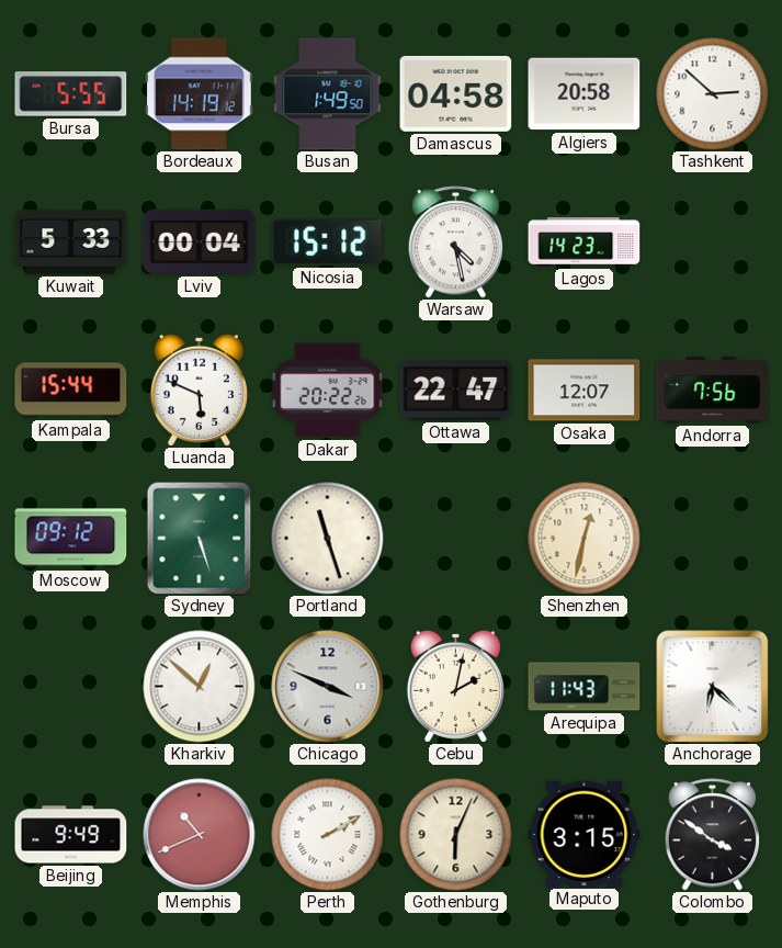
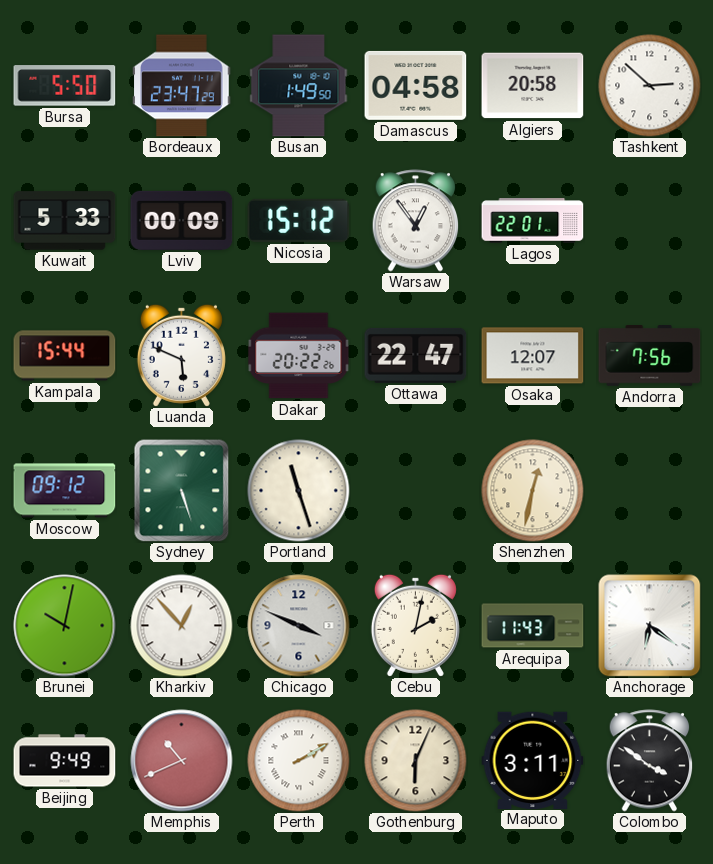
Bursa: 5:55 -> 5:50
Bordeaux: 14:19 -> 23:47
Lviv: 00:04 -> 00:09
Warsaw: 4:28 -> 12:54
Lagos: 14:23 -> 22:01
Brunei: none -> 10:02
Kharkiv: 12:52 -> 12:53
Anchorage: 6:22 -> 6:21
Maputo: 3:15 -> 3:11
